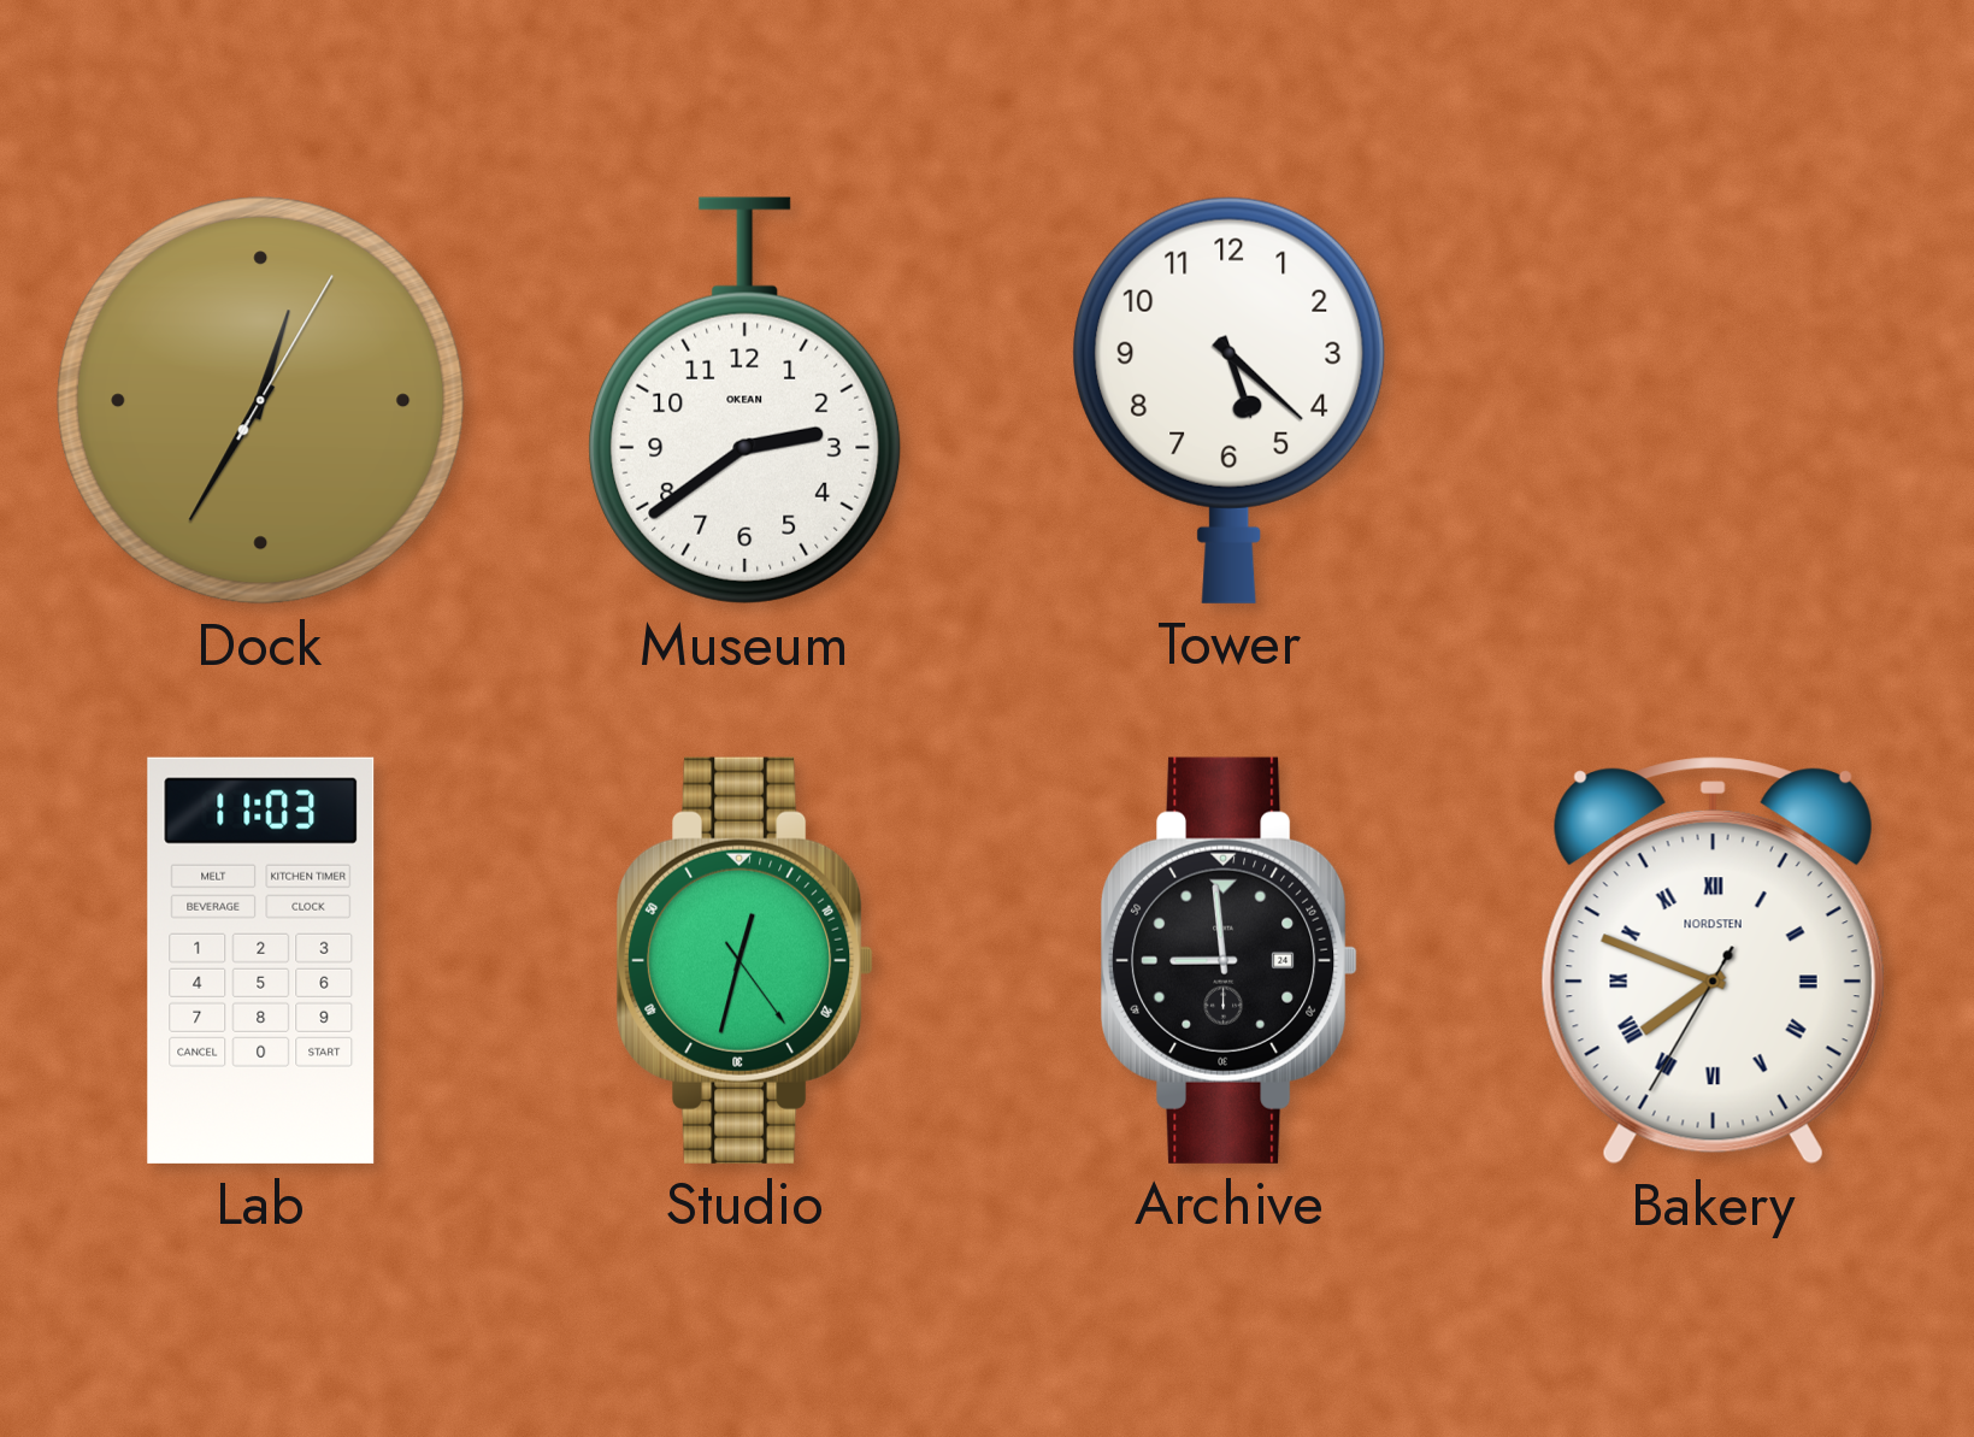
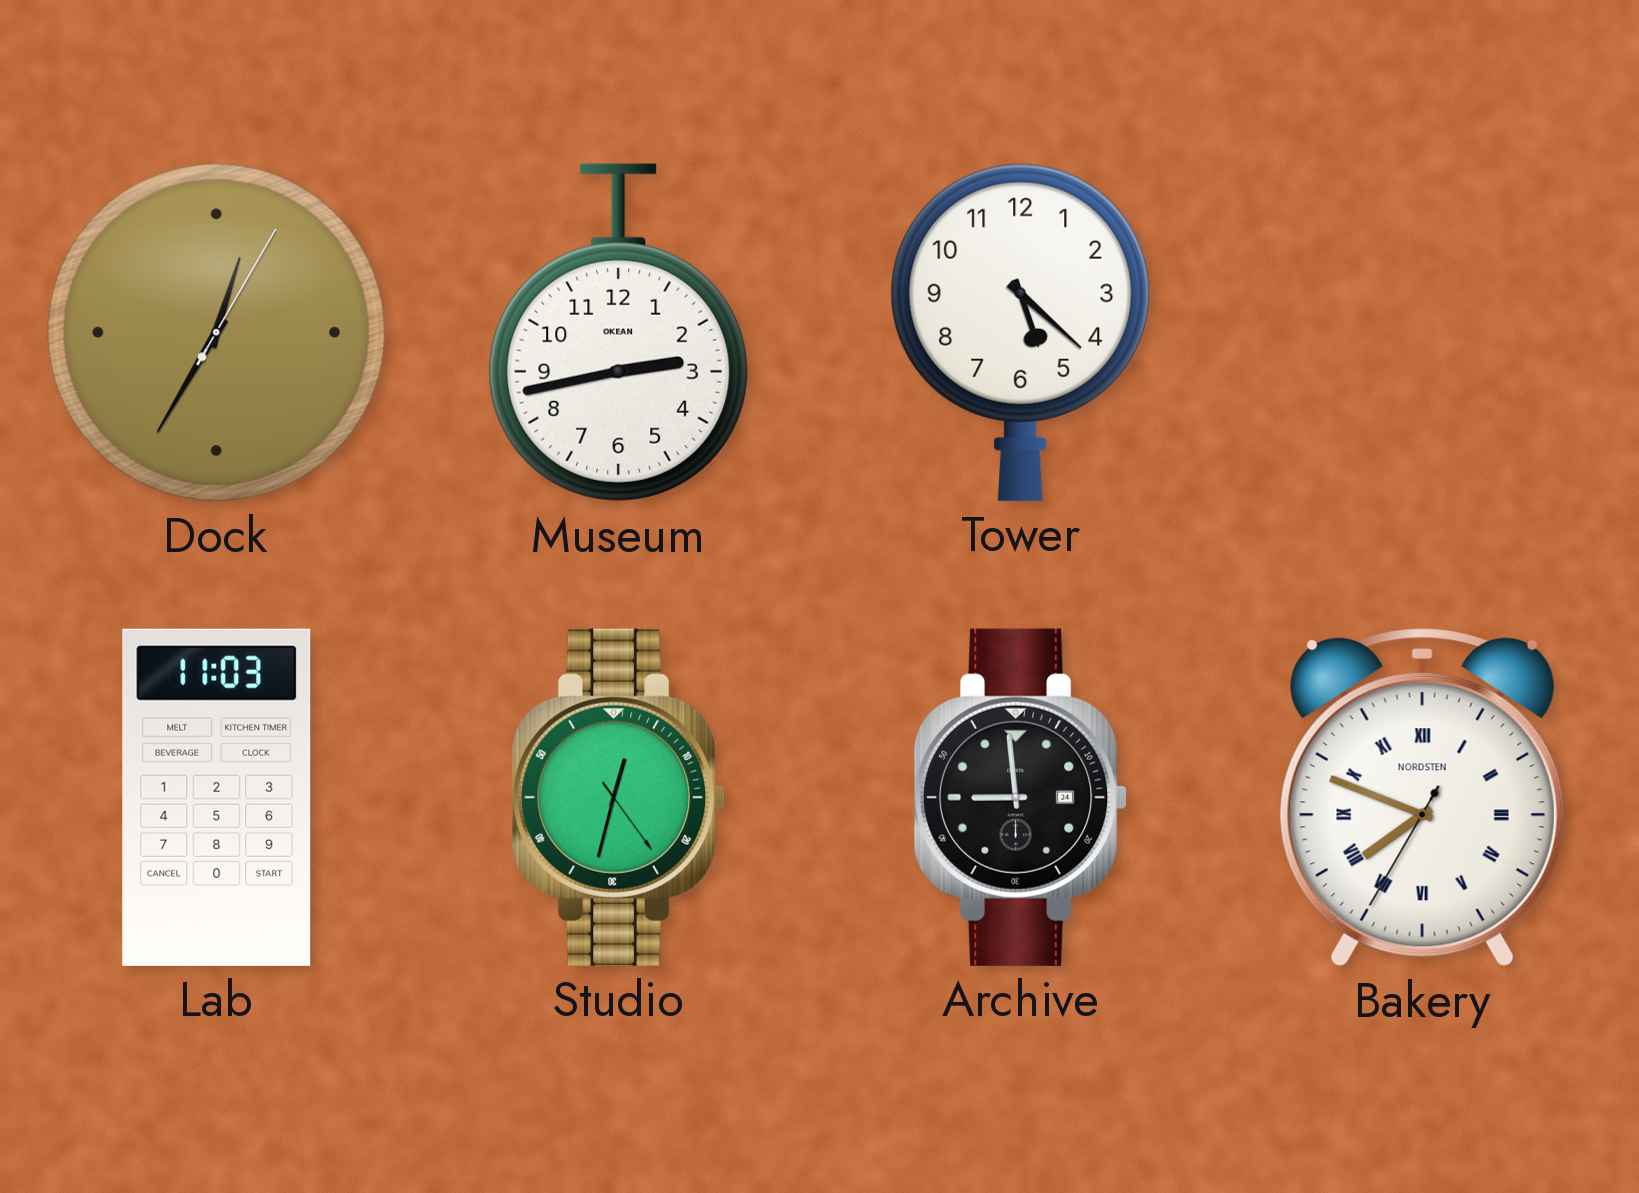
Museum: 2:39 -> 2:43
